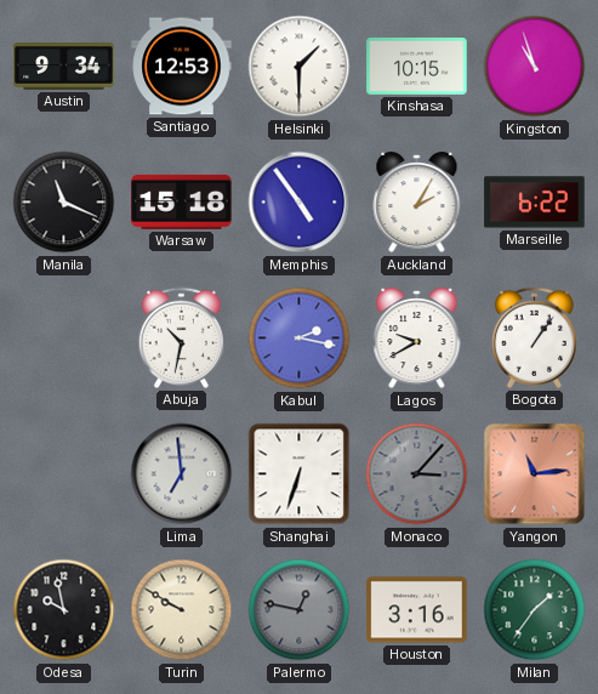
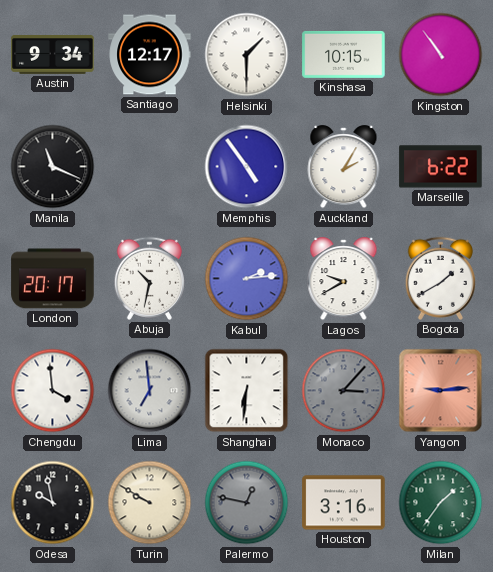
Santiago: 12:53 -> 12:17
Kingston: 10:57 -> 10:54
Warsaw: 15:18 -> none
London: none -> 20:17
Kabul: 2:17 -> 2:14
Bogota: 1:06 -> 1:40
Chengdu: none -> 3:59
Shanghai: 6:33 -> 6:31
Yangon: 11:14 -> 9:14
